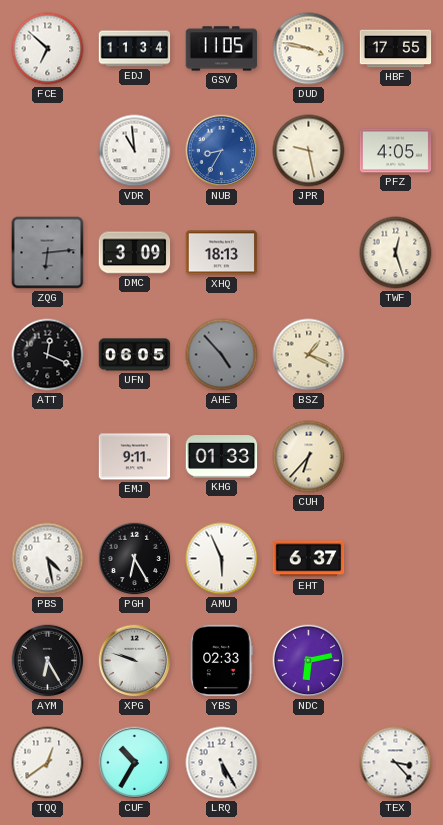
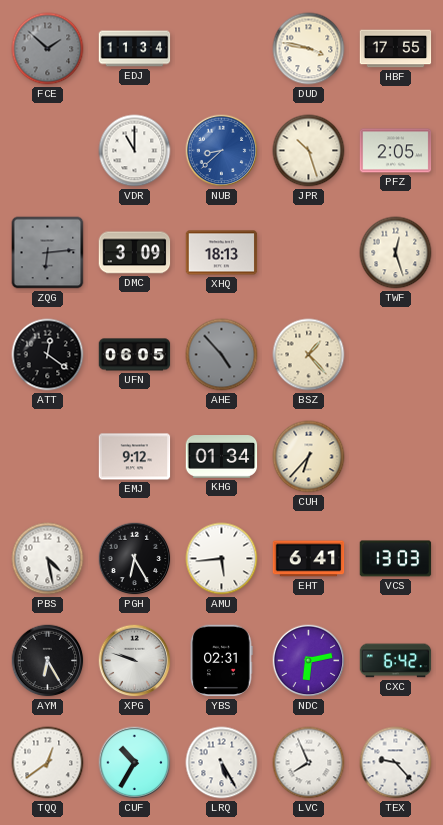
FCE: 6:52 -> 1:52
FCE dial: white -> grey
GSV: 11:05 -> none
VDR: 10:59 -> 11:00
NUB: 8:35 -> 8:38
JPR: 9:28 -> 10:27
PFZ: 4:05 -> 2:05
ATT: 12:19 -> 12:21
BSZ: 1:19 -> 1:23
EMJ: 9:11 -> 9:12
KHG: 01:33 -> 01:34
AMU: 5:56 -> 5:44
EHT: 6:37 -> 6:41
VCS: none -> 13:03
YBS: 02:33 -> 02:31
CXC: none -> 6:42
LVC: none -> 7:56
TEX: 3:23 -> 9:23
